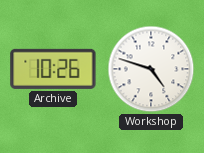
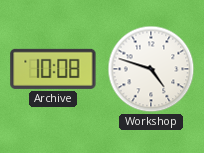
Archive: 10:26 -> 10:08
